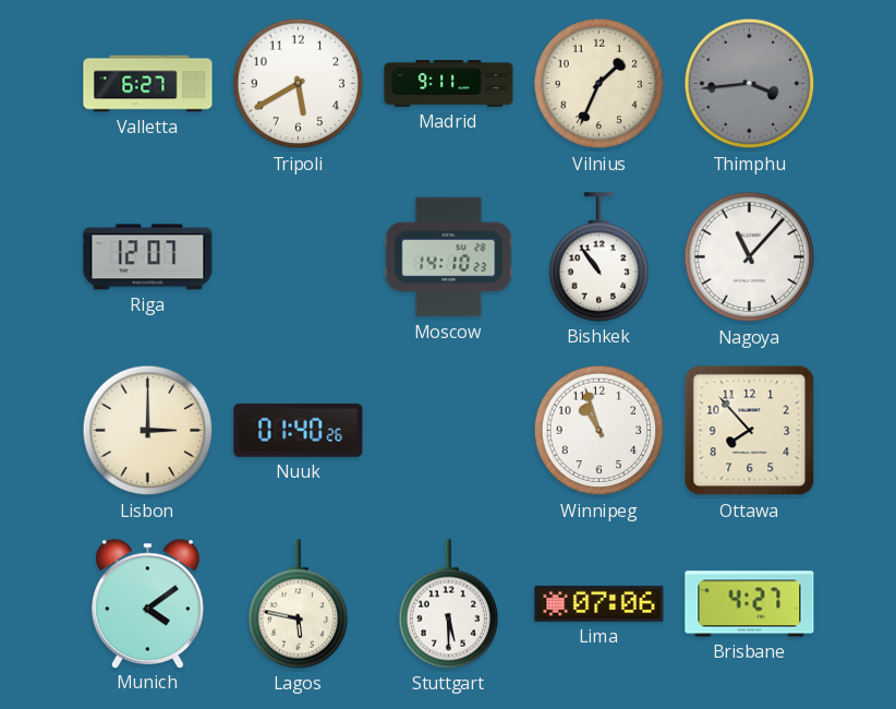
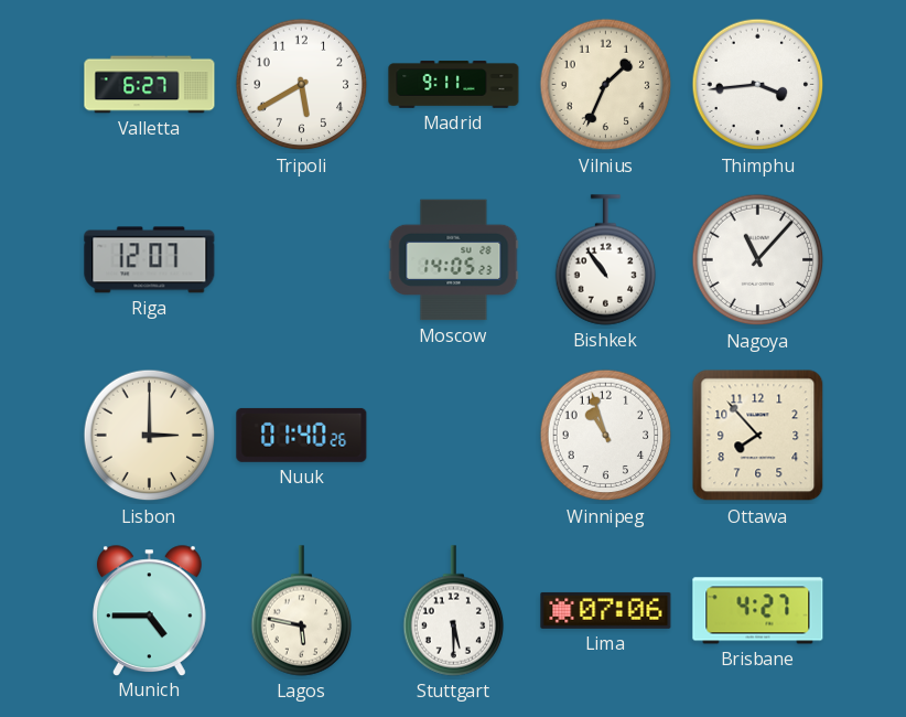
Thimphu dial: grey -> white
Moscow: 14:10 -> 14:05
Munich: 4:09 -> 4:45
